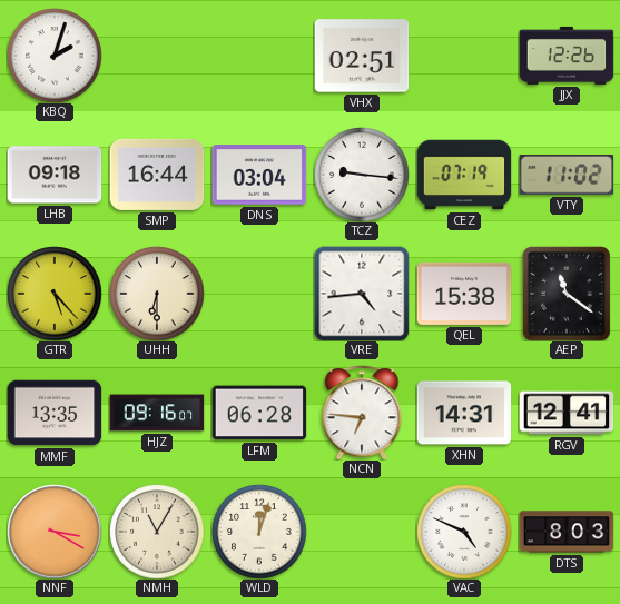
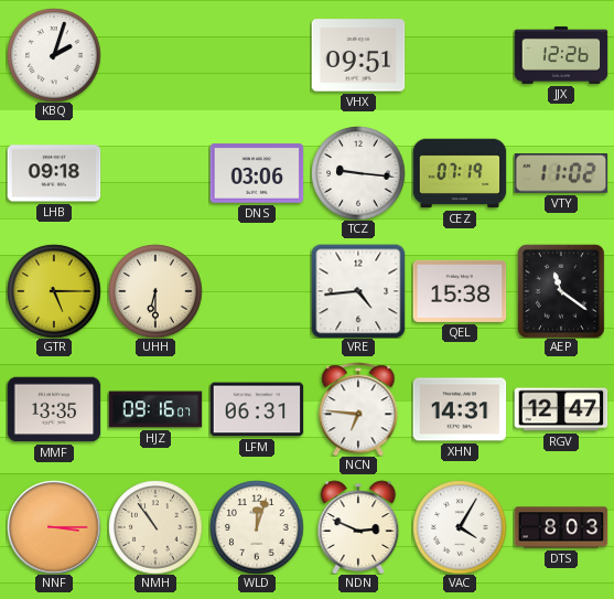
VHX: 02:51 -> 09:51
SMP: 16:44 -> none
DNS: 03:04 -> 03:06
GTR: 5:23 -> 5:15
LFM: 06:28 -> 06:31
RGV: 12:41 -> 12:47
NNF: 3:20 -> 3:15
NMH: 11:05 -> 10:54
NDN: none -> 2:49
VAC: 4:49 -> 4:05
